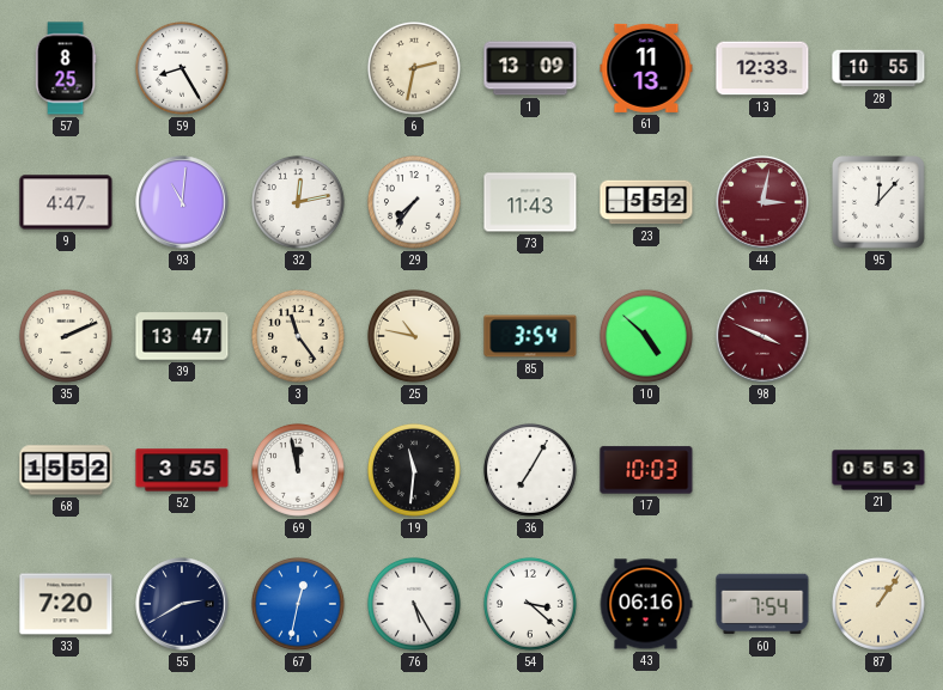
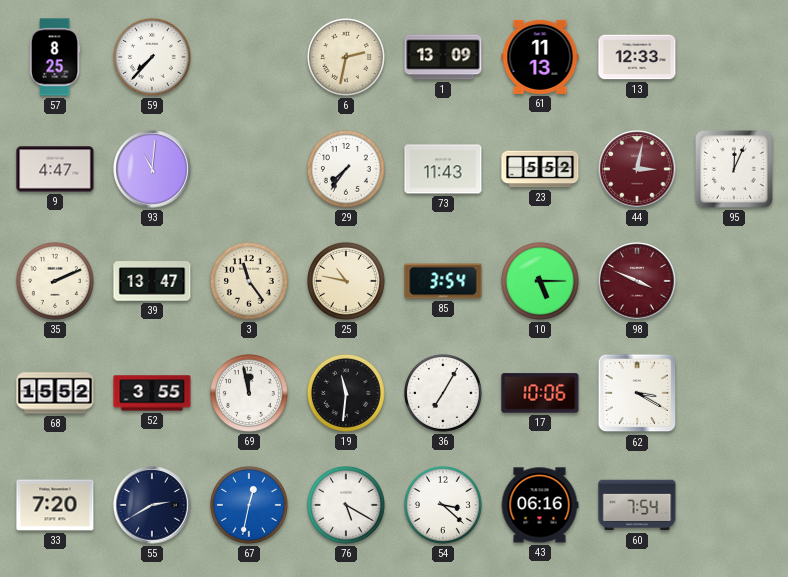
59: 8:25 -> 7:37
28: 10:55 -> none
32: 12:13 -> none
95: 12:07 -> 12:04
10: 4:52 -> 5:15
17: 10:03 -> 10:06
62: none -> 3:20
21: 05:53 -> none
76: 5:25 -> 5:20
87: 1:06 -> none
